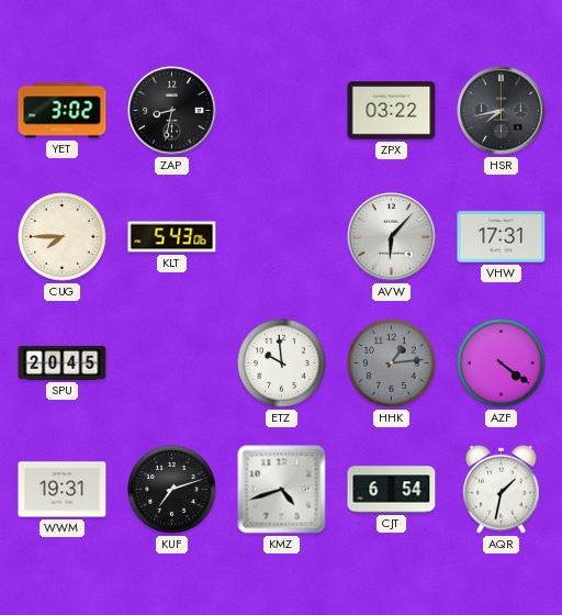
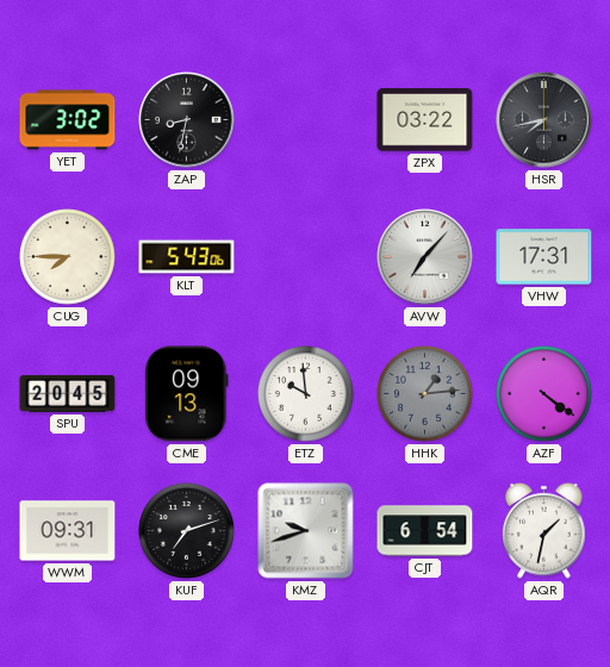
AVW: 6:07 -> 7:07
CME: none -> 09:13
WWM: 19:31 -> 09:31
KMZ: 4:42 -> 9:42
